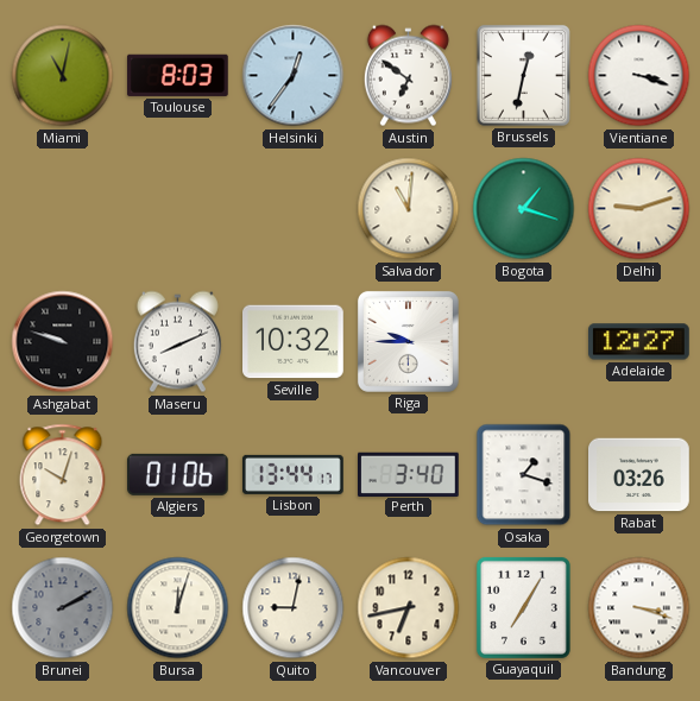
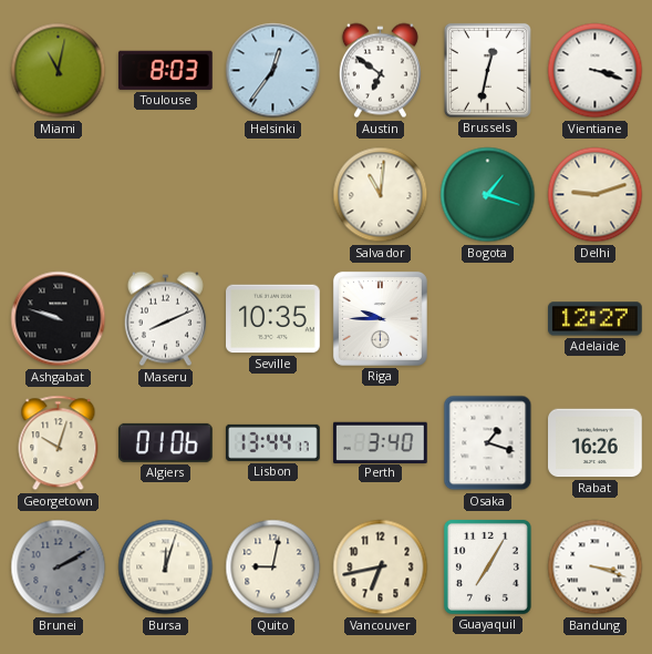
Seville: 10:32 -> 10:35
Rabat: 03:26 -> 16:26
